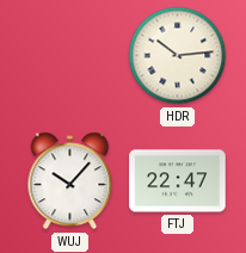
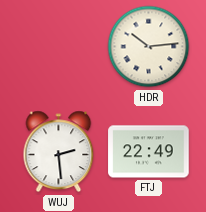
WUJ: 10:07 -> 2:29
FTJ: 22:47 -> 22:49
